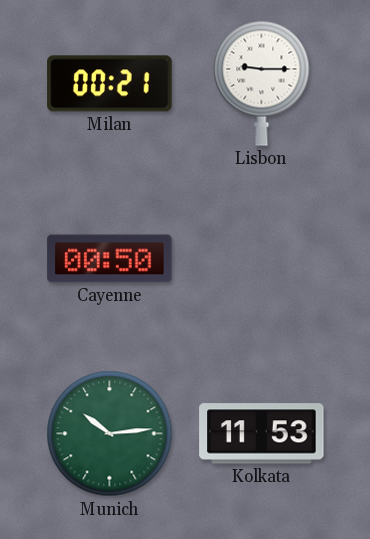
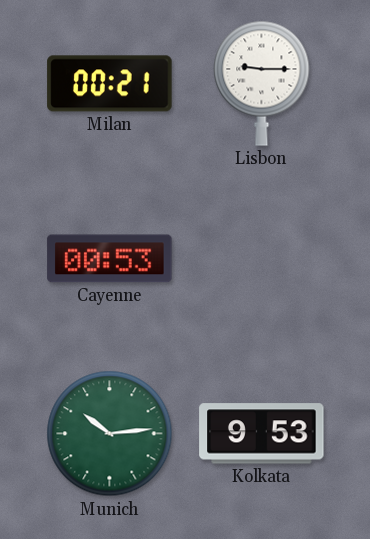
Cayenne: 00:50 -> 00:53
Kolkata: 11:53 -> 9:53
